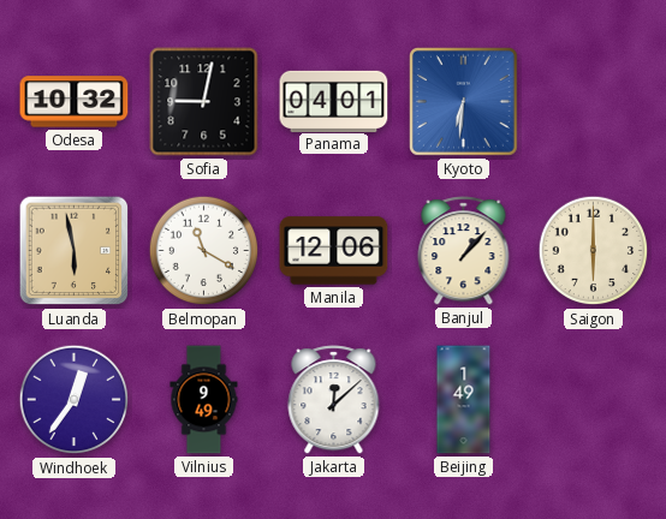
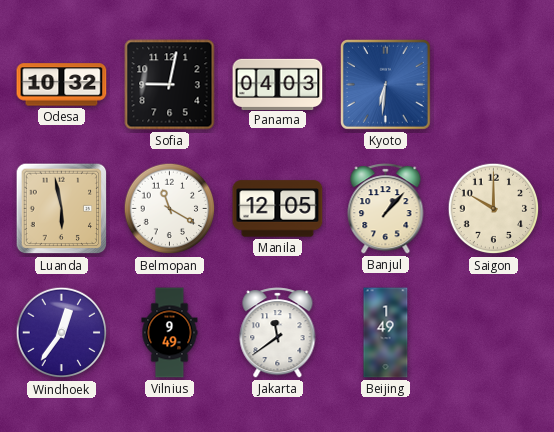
Panama: 04:01 -> 04:03
Manila: 12:06 -> 12:05
Saigon: 6:00 -> 10:00
Jakarta: 12:08 -> 11:39
